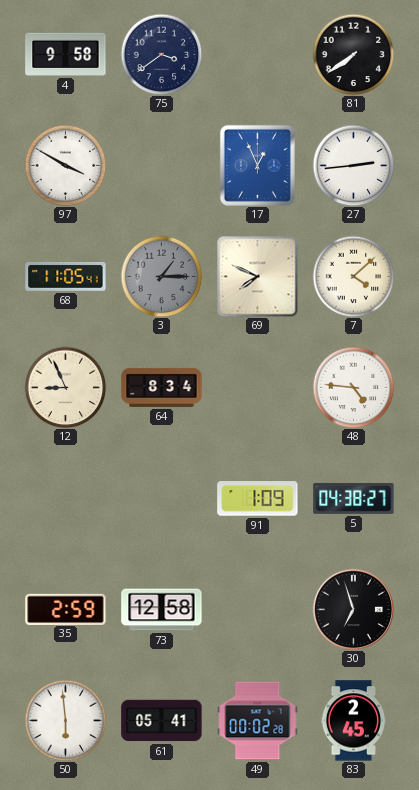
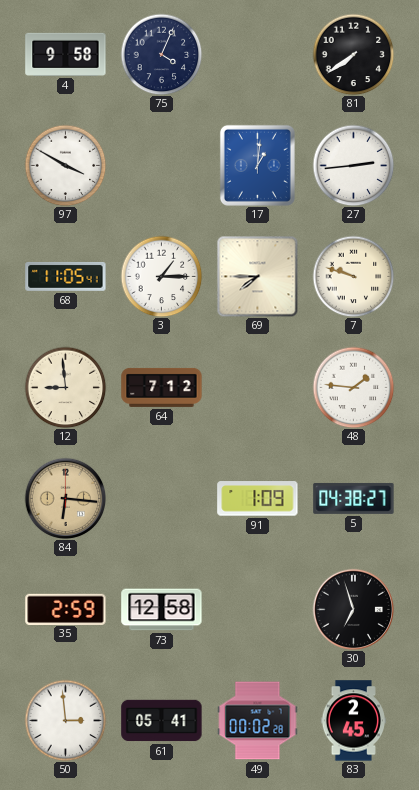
75: 3:39 -> 4:04
17: 12:56 -> 1:01
3 dial: grey -> white
69: 7:49 -> 7:45
7: 4:08 -> 9:48
12: 8:56 -> 8:59
64: 8:34 -> 7:12
48: 4:46 -> 1:46
84: none -> 6:16
50: 5:59 -> 2:59
